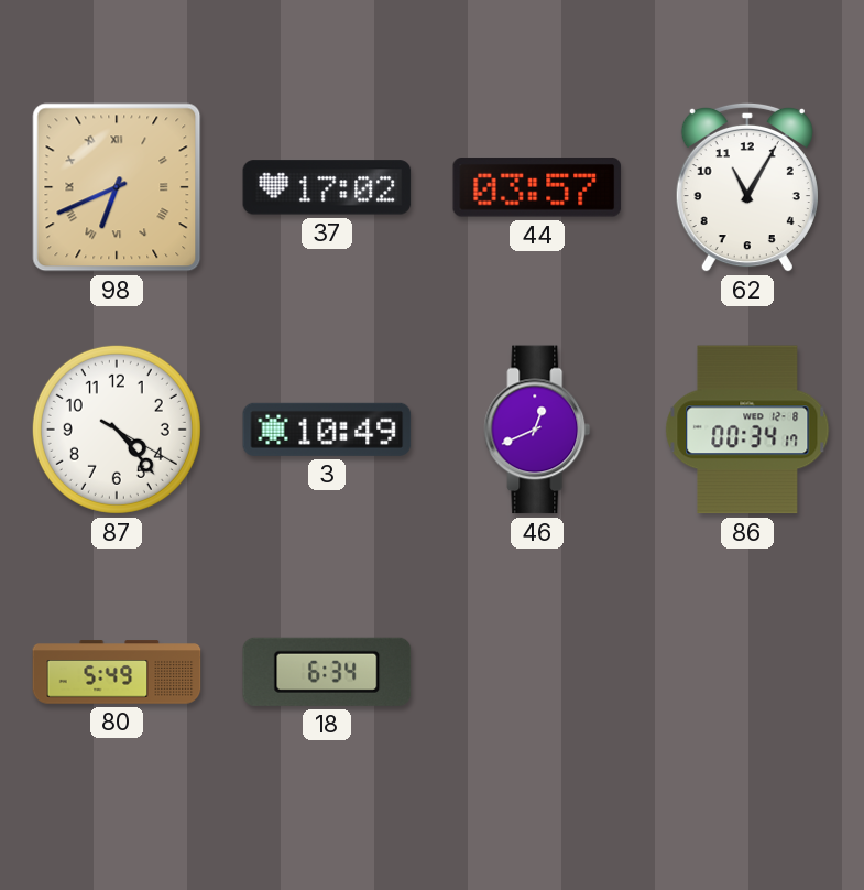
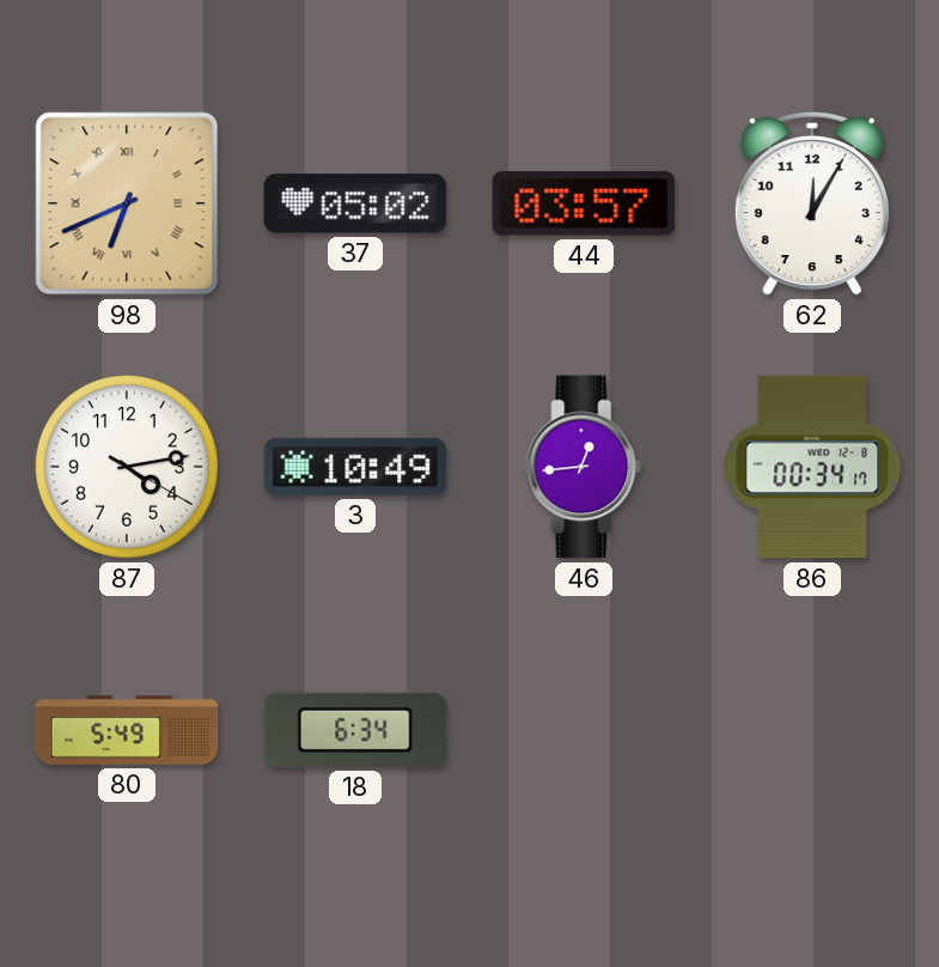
37: 17:02 -> 05:02
62: 11:05 -> 12:05
87: 4:23 -> 4:13
46: 12:41 -> 12:44
